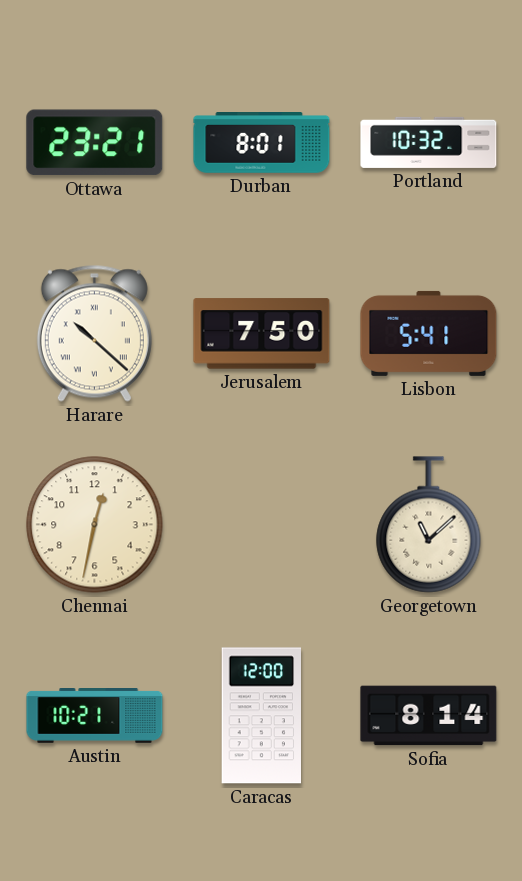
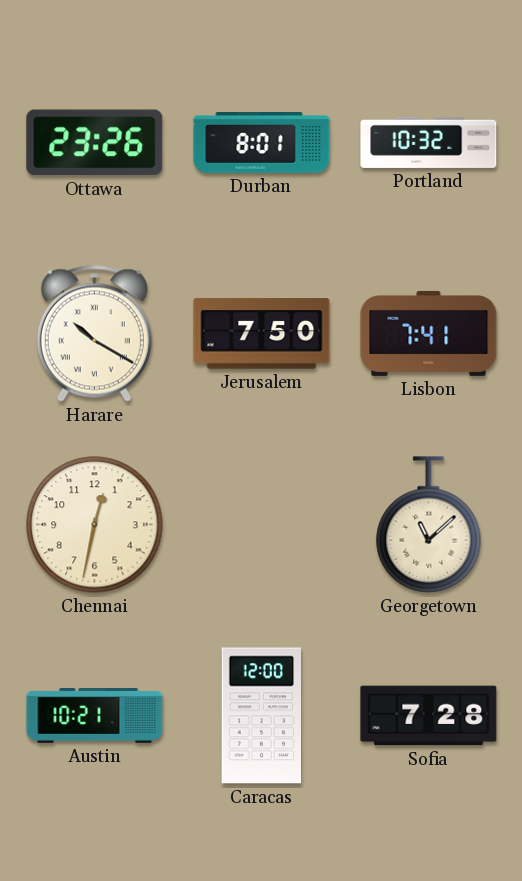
Ottawa: 23:21 -> 23:26
Harare: 10:22 -> 10:20
Lisbon: 5:41 -> 7:41
Sofia: 8:14 -> 7:28
